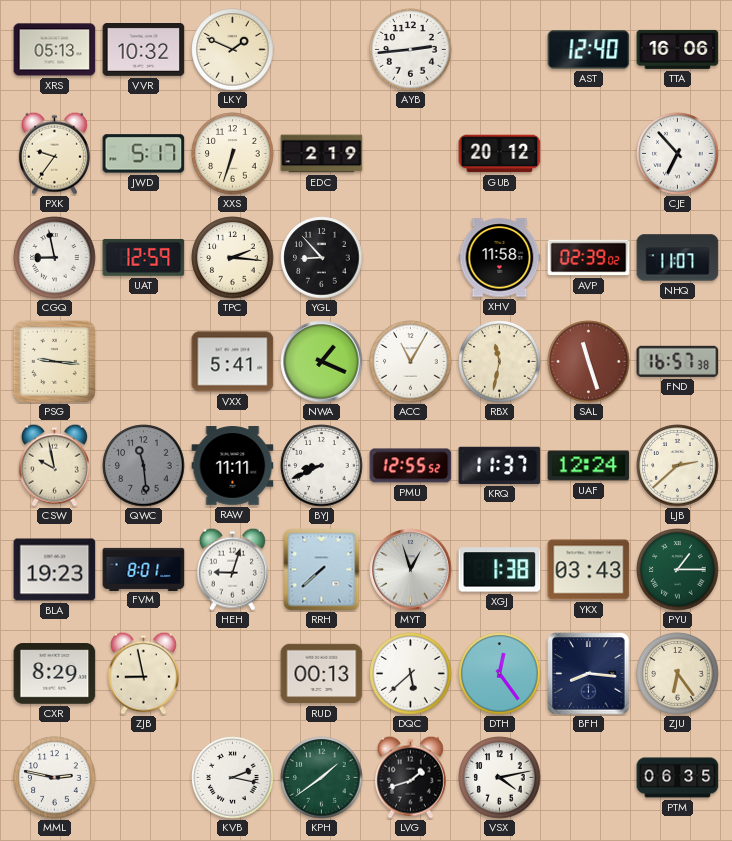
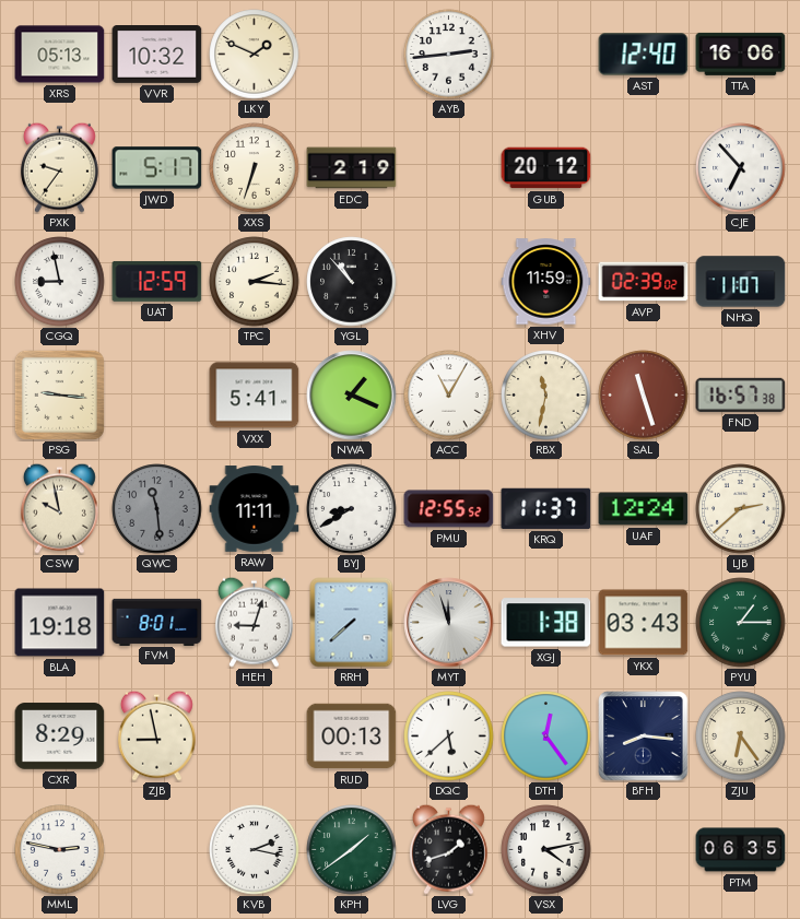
YGL: 8:53 -> 10:53
XHV: 11:58 -> 11:59
BYJ: 8:41 -> 8:40
BLA: 19:23 -> 19:18
MYT: 12:57 -> 11:57
